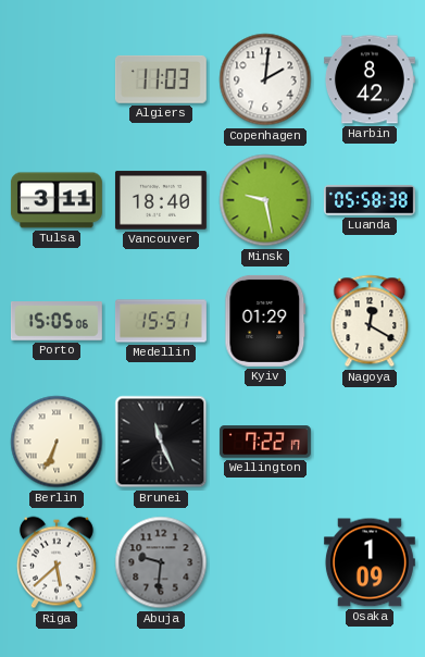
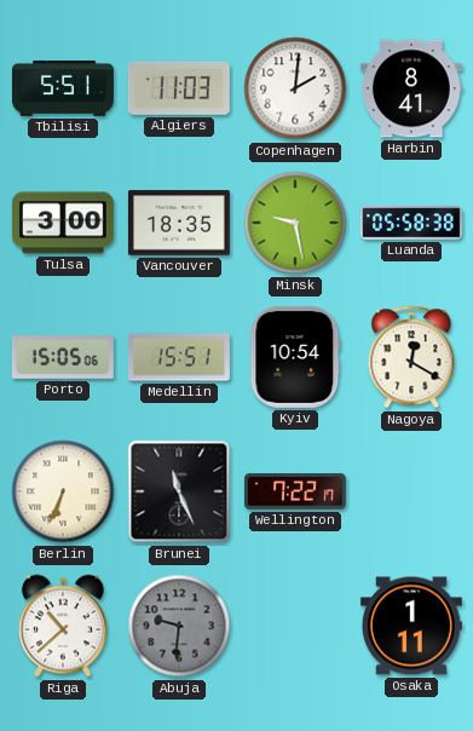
Tbilisi: none -> 5:51
Harbin: 8:42 -> 8:41
Tulsa: 3:11 -> 3:00
Vancouver: 18:40 -> 18:35
Kyiv: 01:29 -> 10:54
Riga: 5:38 -> 10:38
Osaka: 1:09 -> 1:11
